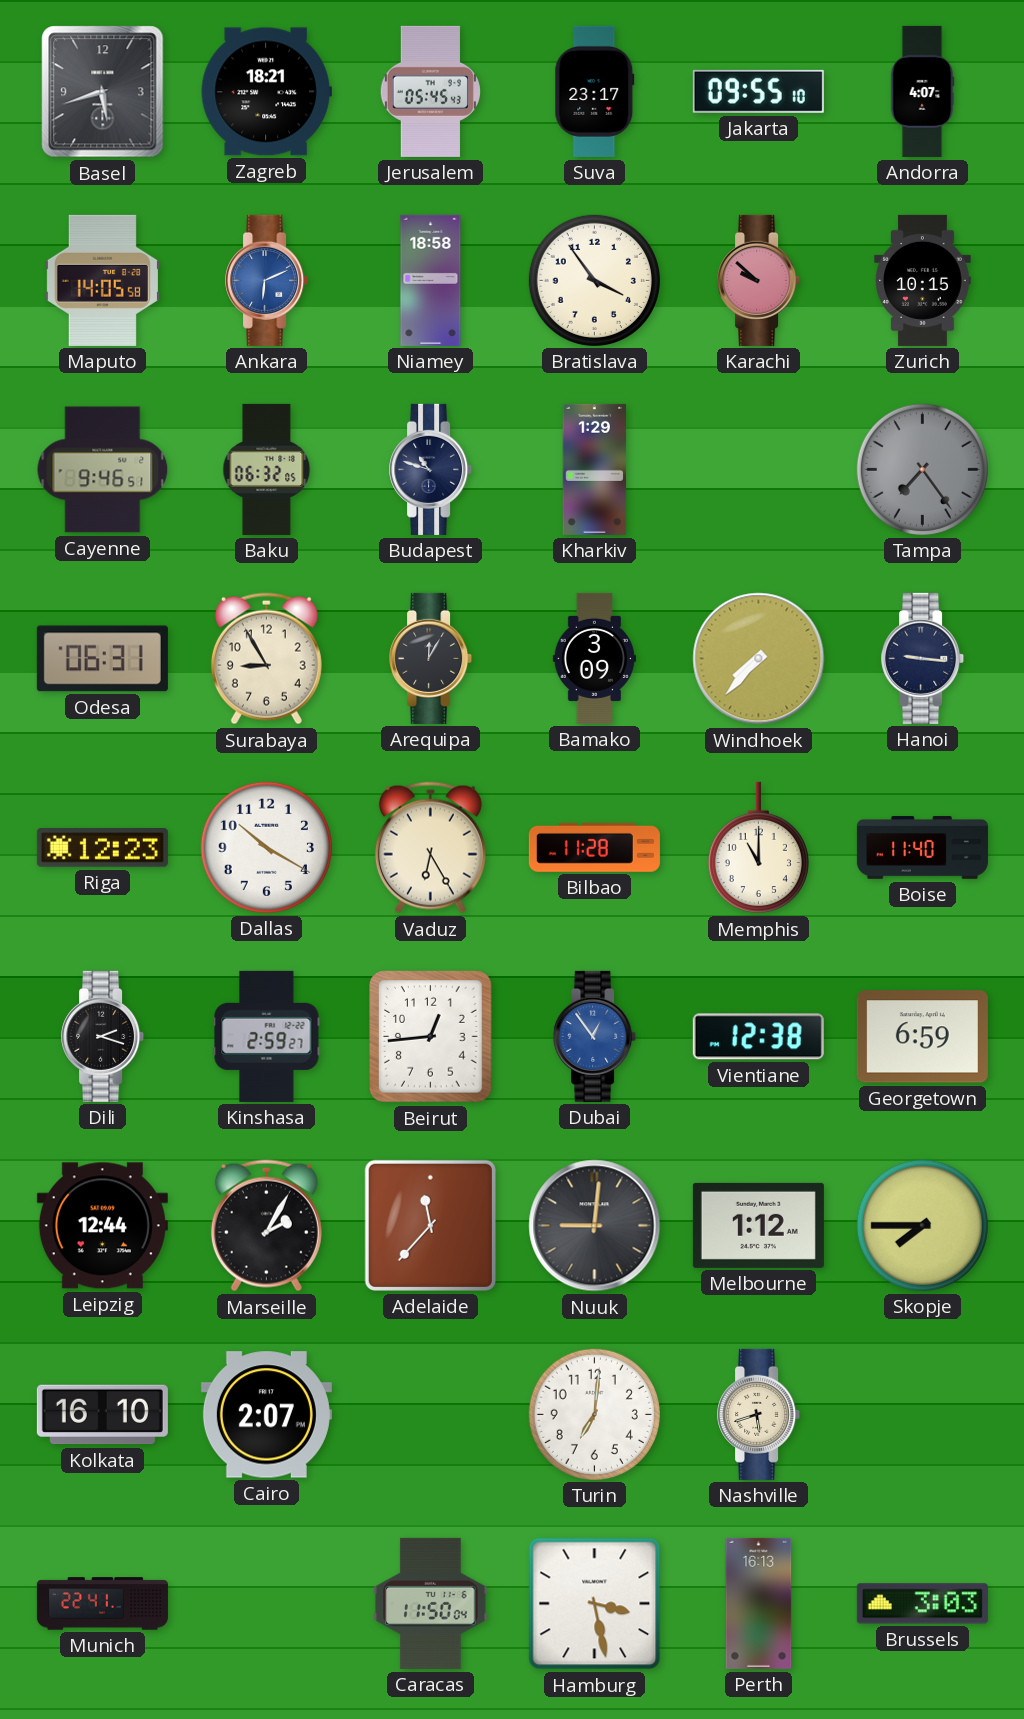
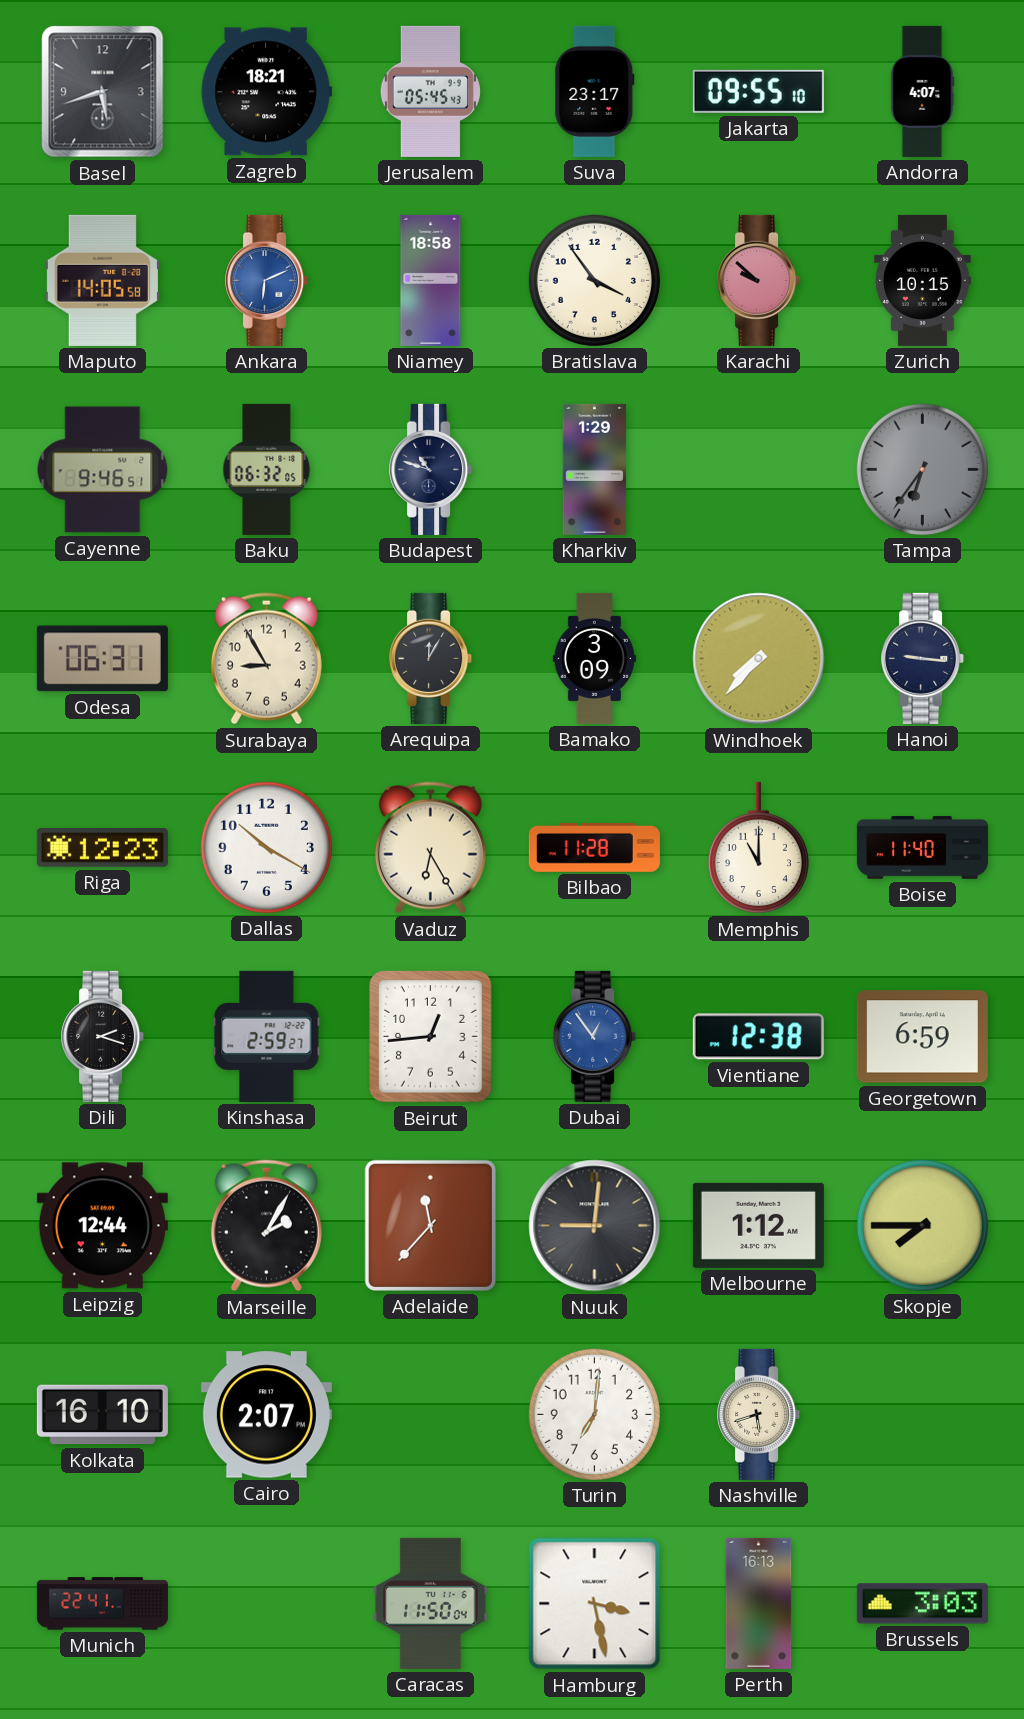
Tampa: 7:24 -> 6:36
